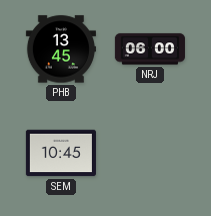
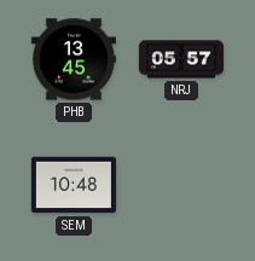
NRJ: 06:00 -> 05:57
SEM: 10:45 -> 10:48
